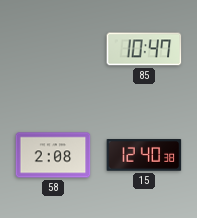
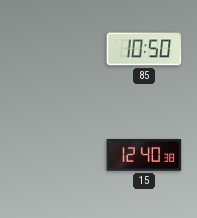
85: 10:47 -> 10:50
58: 2:08 -> none
